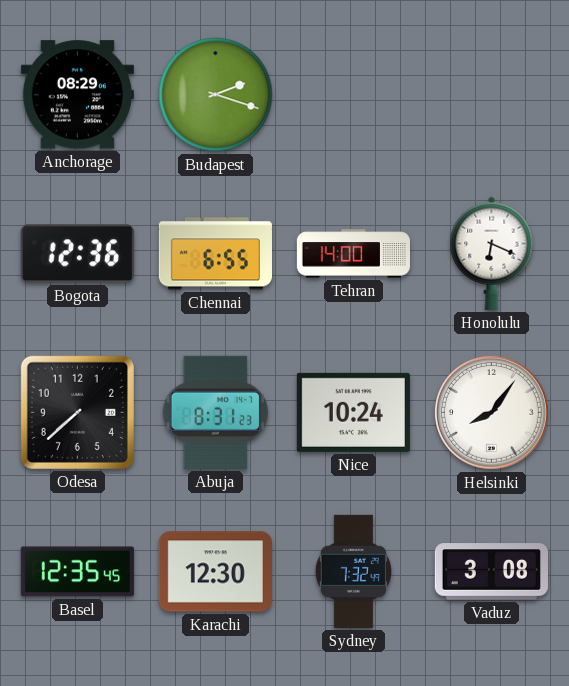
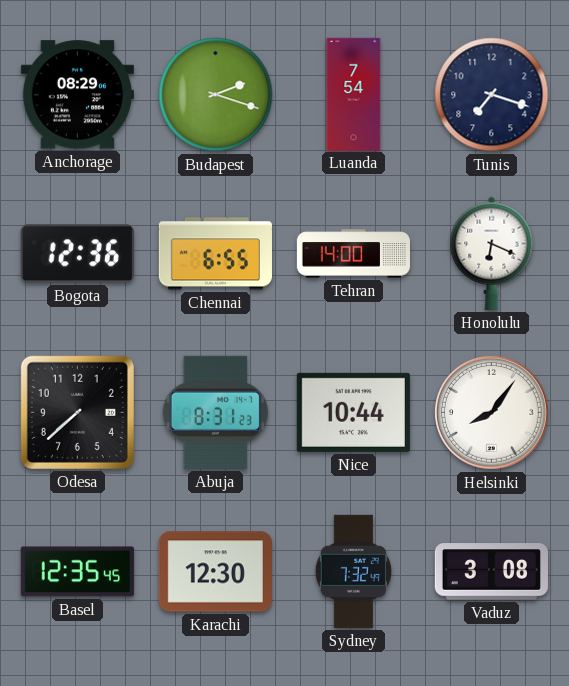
Luanda: none -> 7:54
Tunis: none -> 7:18
Nice: 10:24 -> 10:44
